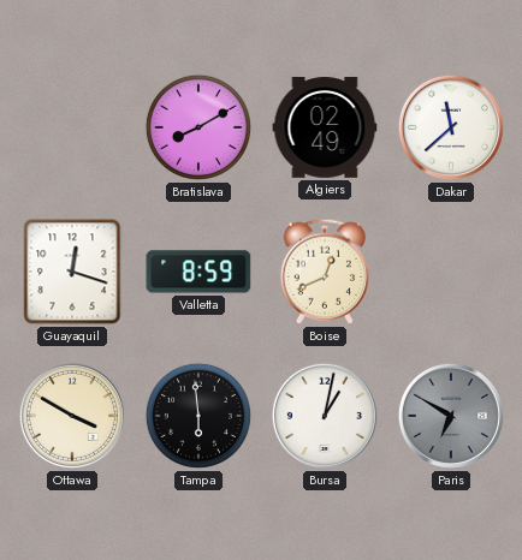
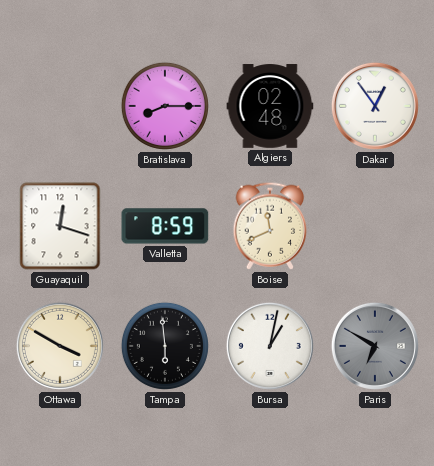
Bratislava: 8:10 -> 8:15
Algiers: 02:49 -> 02:48
Dakar: 11:38 -> 12:54
Boise: 12:41 -> 11:41
